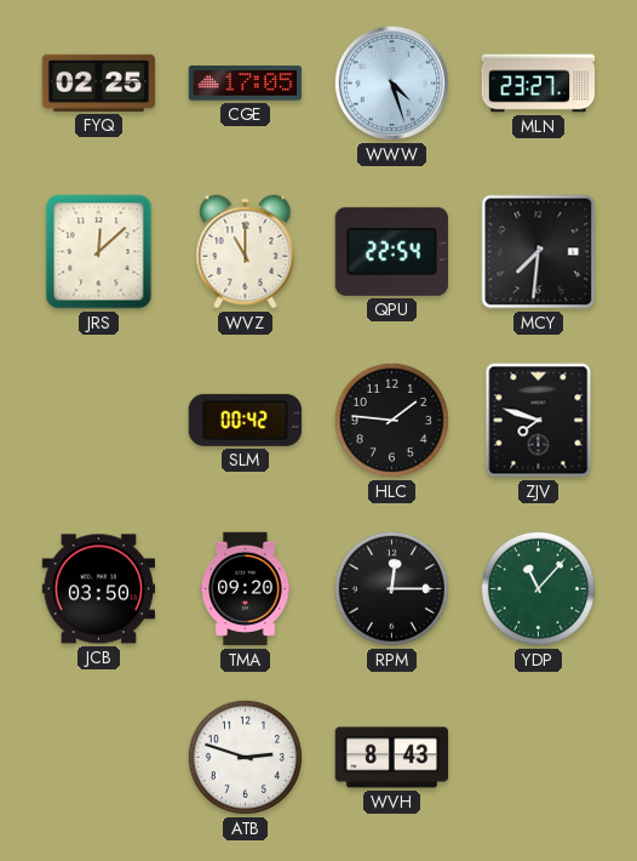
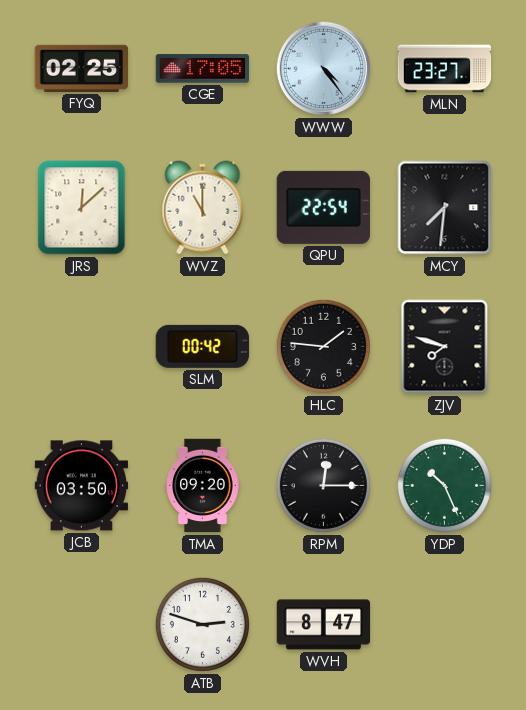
WWW: 4:27 -> 4:24
YDP: 11:07 -> 10:26
WVH: 8:43 -> 8:47
